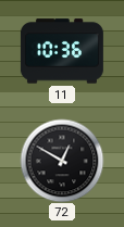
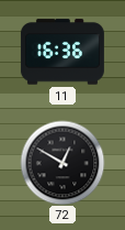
11: 10:36 -> 16:36
